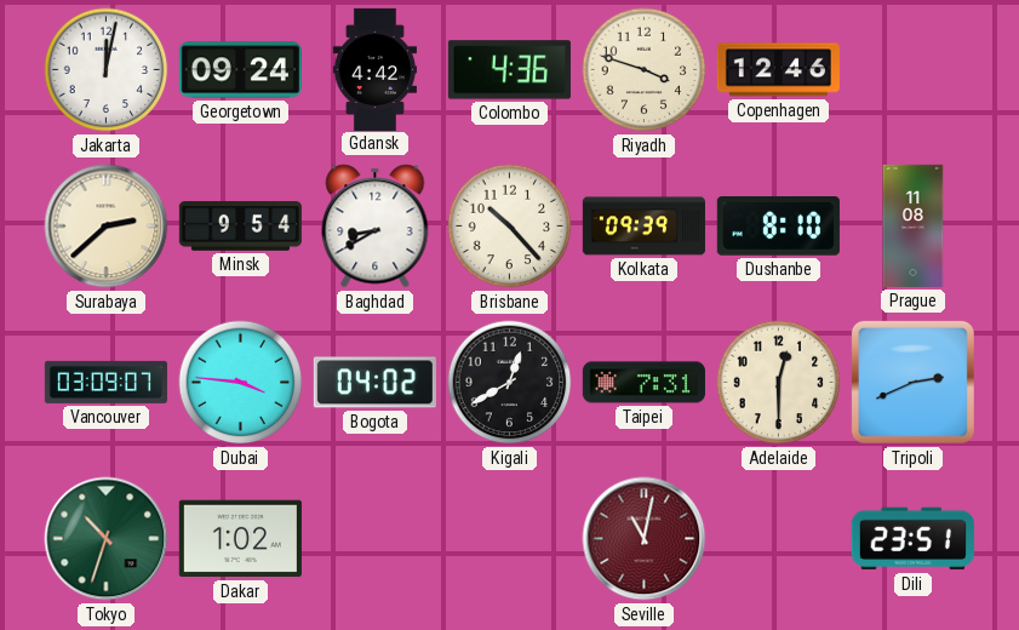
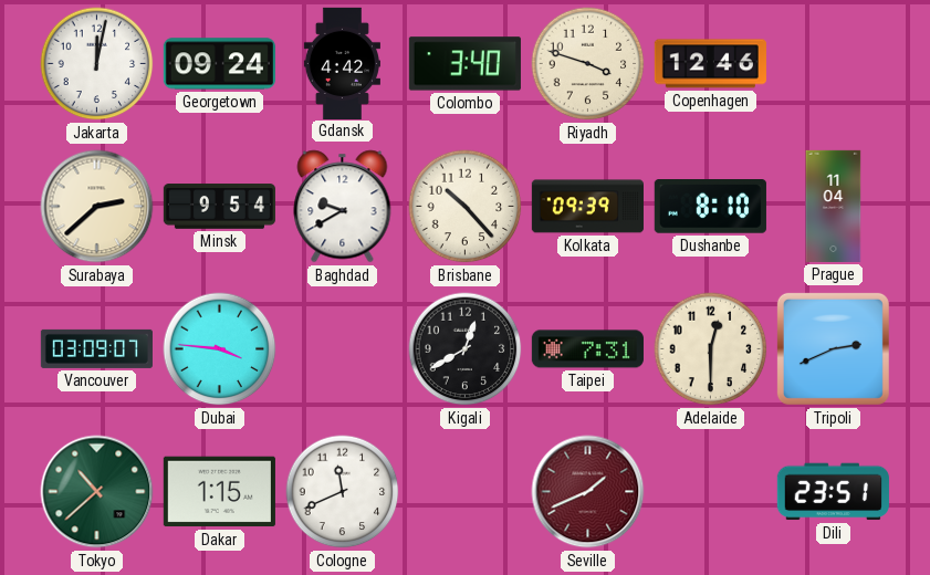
Colombo: 4:36 -> 3:40
Baghdad: 8:40 -> 9:40
Prague: 11:08 -> 11:04
Bogota: 04:02 -> none
Tokyo: 10:33 -> 10:38
Dakar: 1:02 -> 1:15
Cologne: none -> 11:41
Seville: 11:02 -> 1:41
